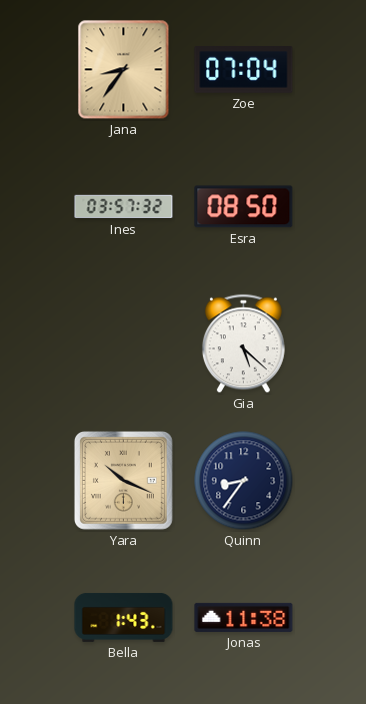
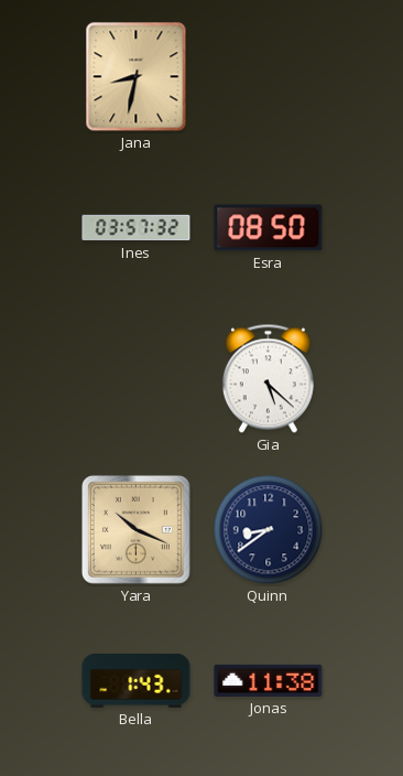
Jana: 8:36 -> 8:32
Zoe: 07:04 -> none
Quinn: 8:36 -> 8:39
